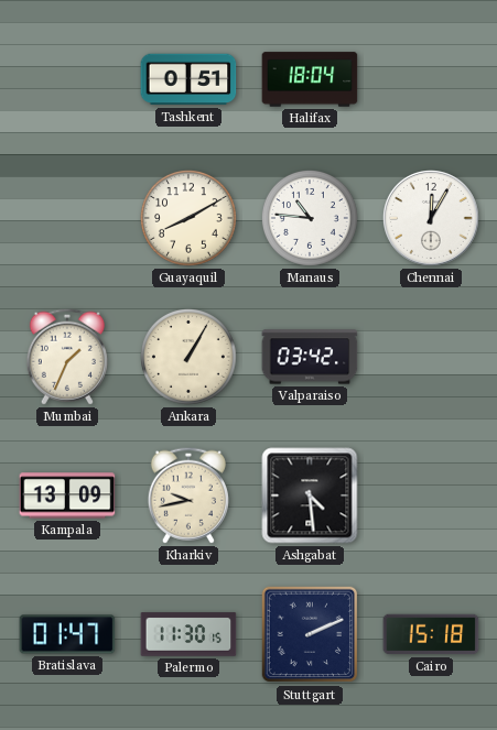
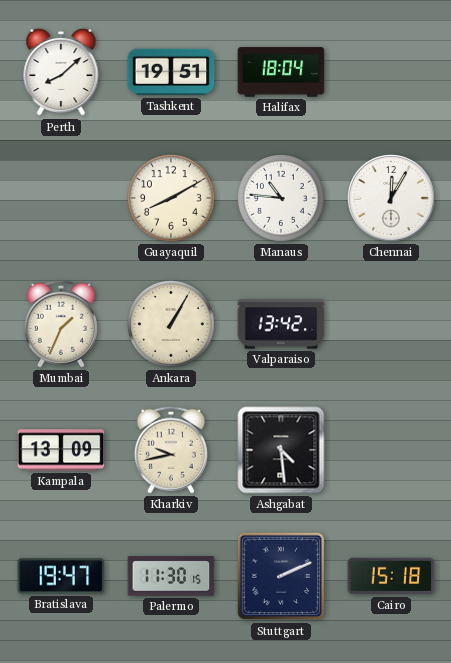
Perth: none -> 8:08
Tashkent: 0:51 -> 19:51
Valparaiso: 03:42 -> 13:42
Bratislava: 01:47 -> 19:47
